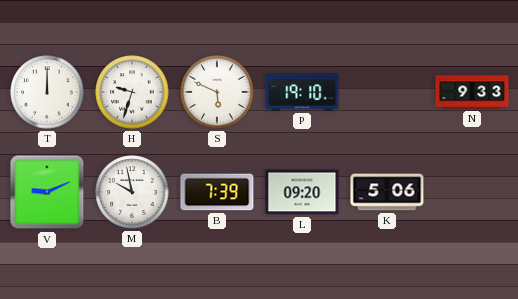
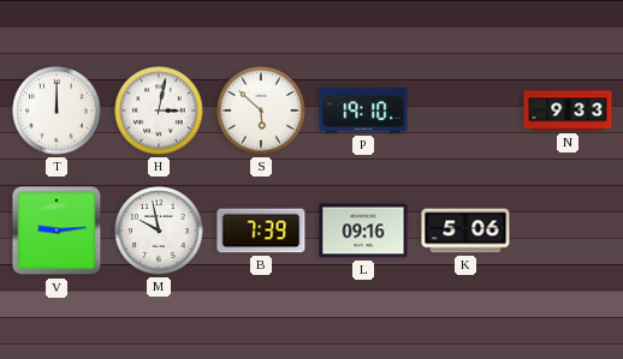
H: 9:33 -> 3:02
S: 5:49 -> 5:52
V: 9:11 -> 9:14
L: 09:20 -> 09:16
